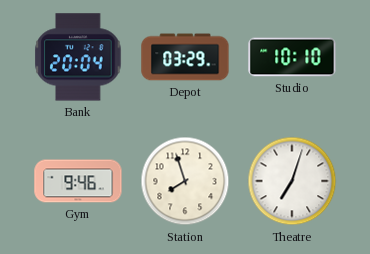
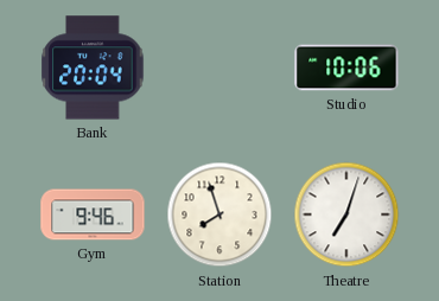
Depot: 03:29 -> none
Studio: 10:10 -> 10:06
